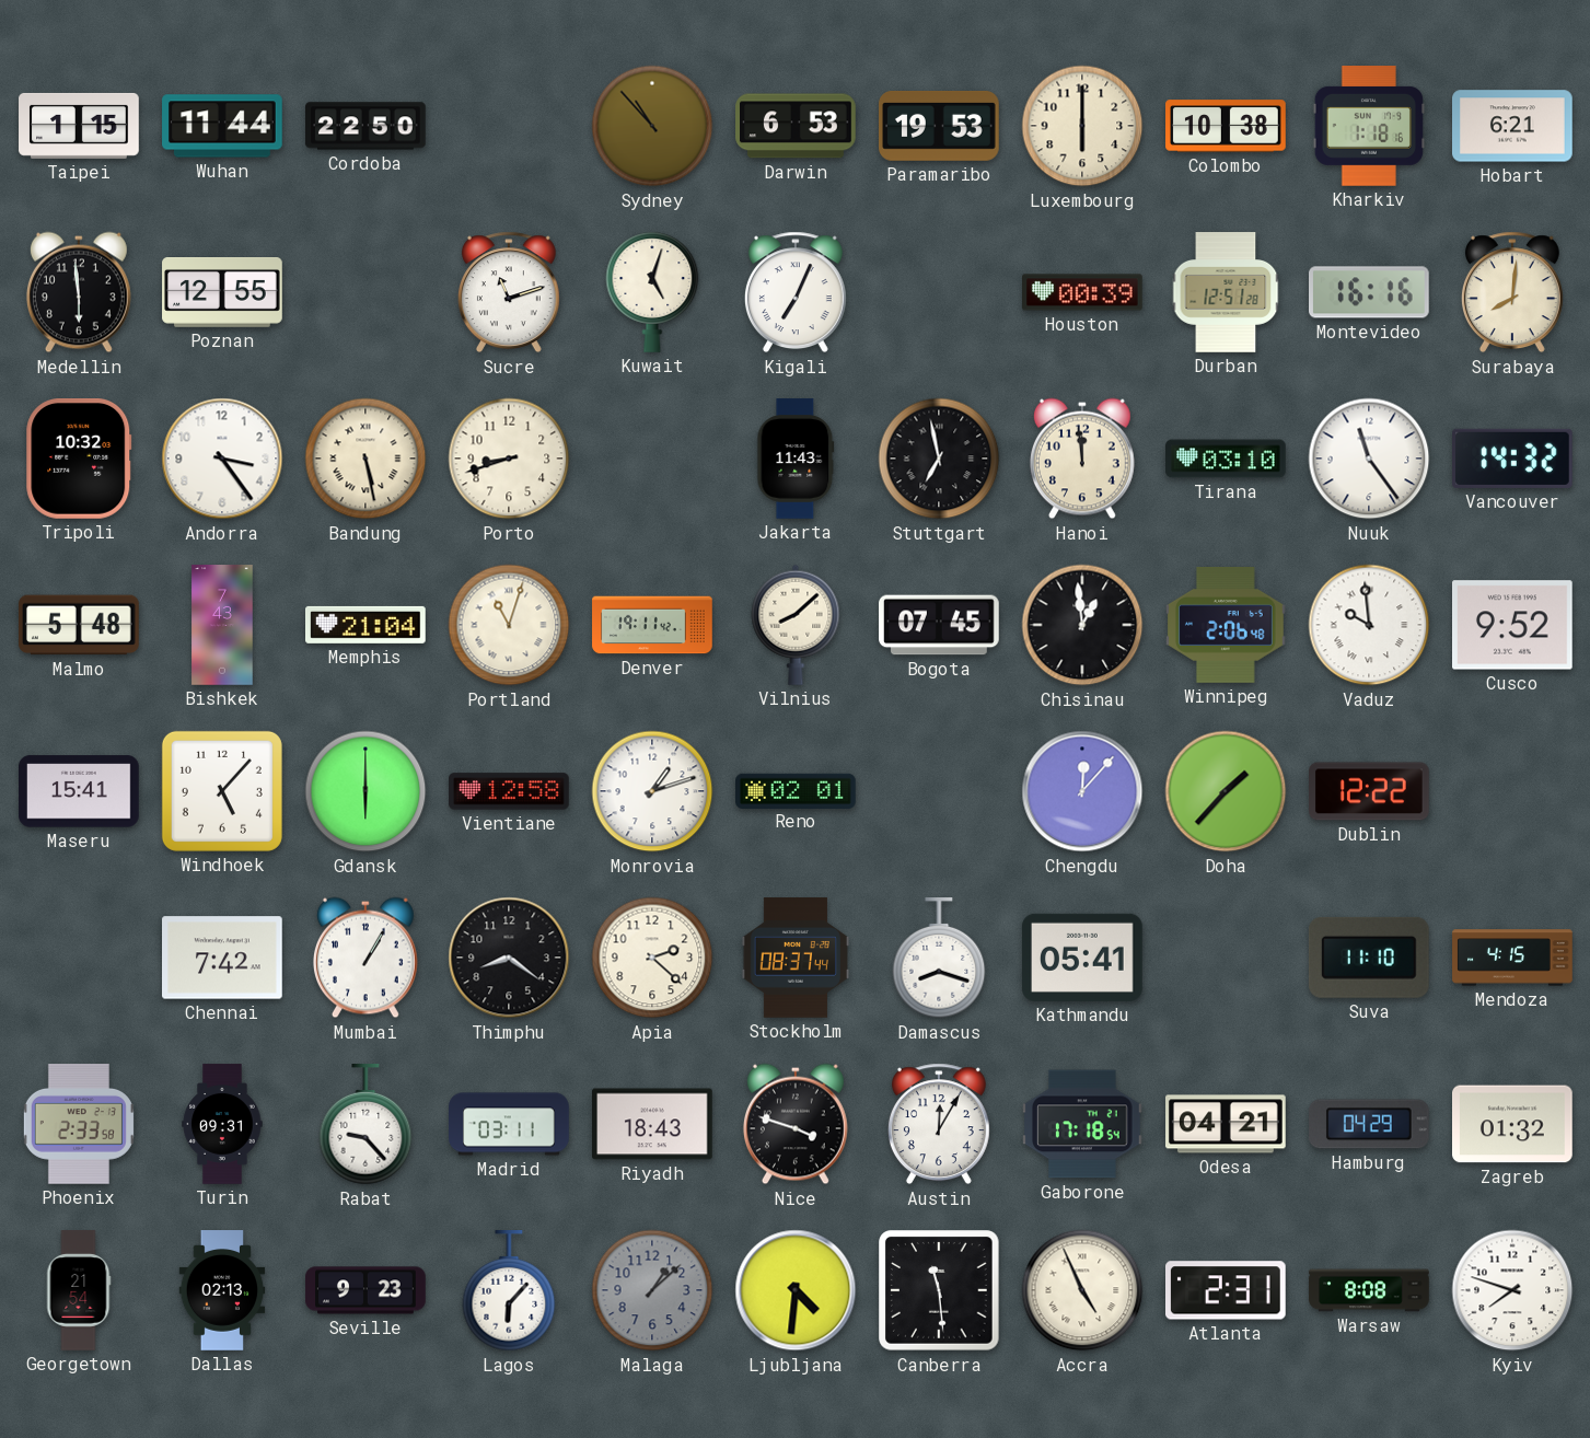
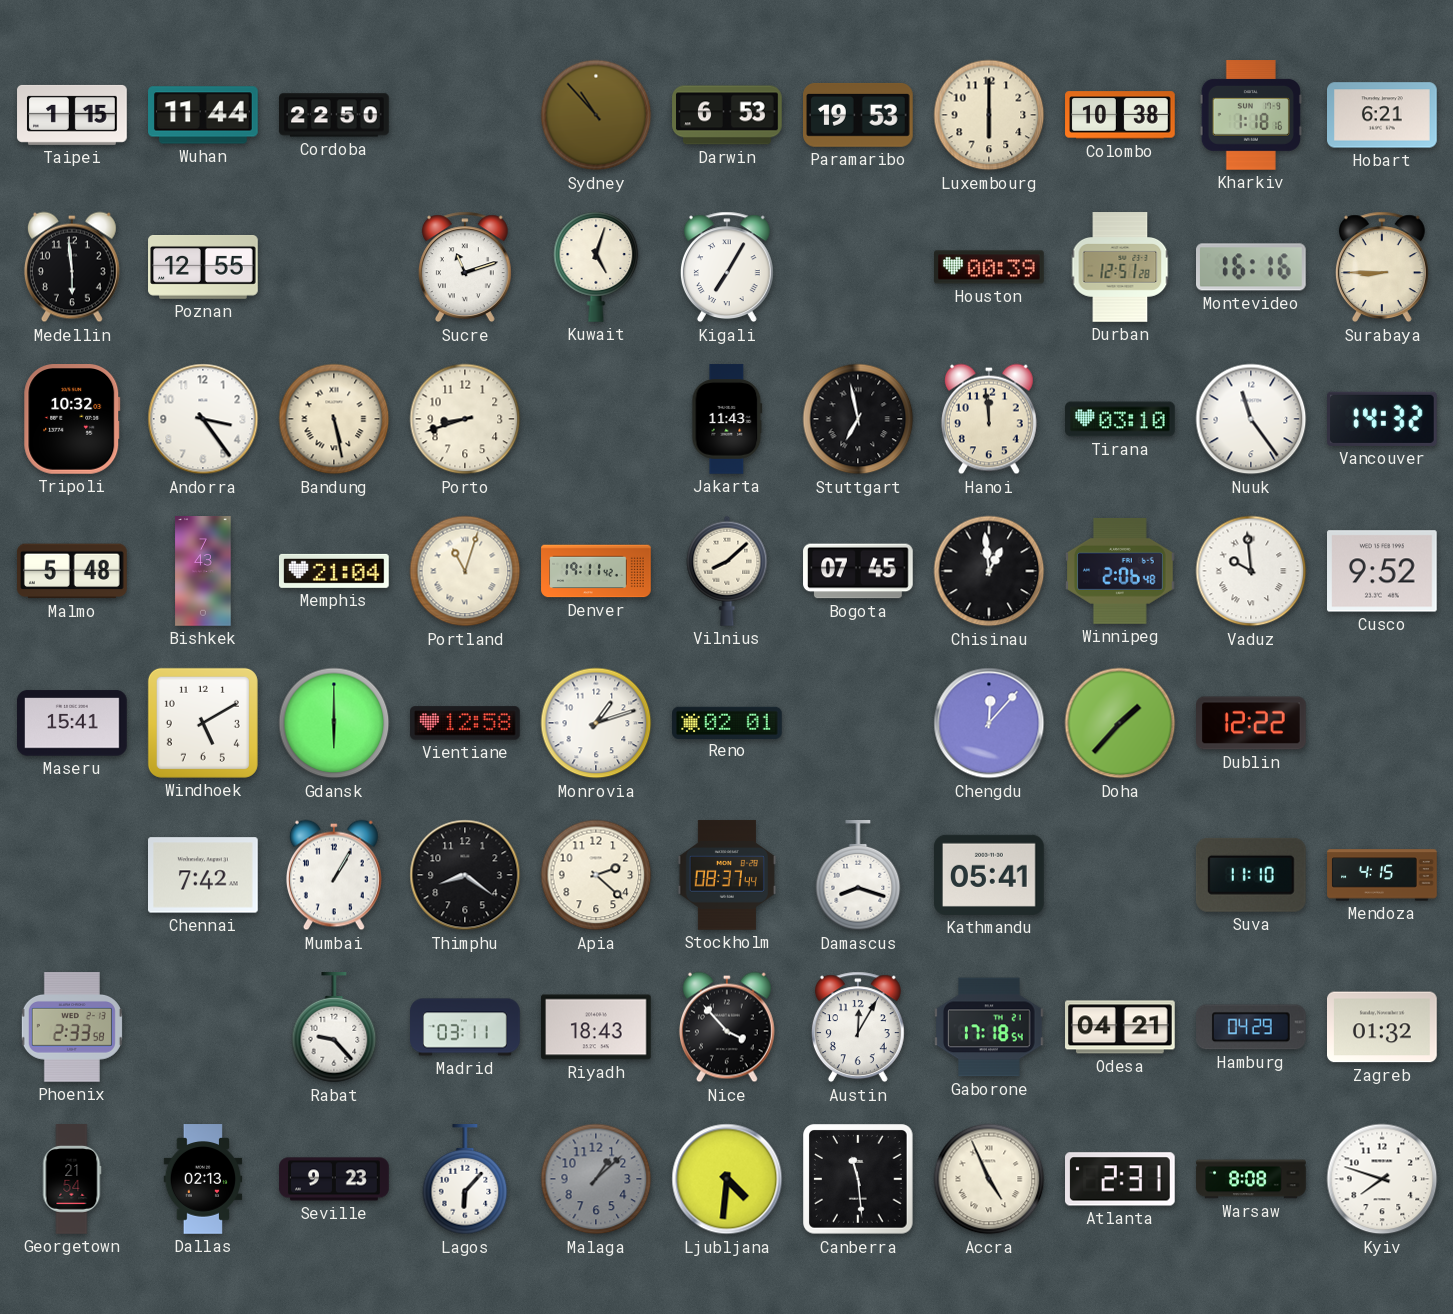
Kigali: 7:04 -> 7:05
Surabaya: 8:01 -> 8:45
Windhoek: 5:07 -> 5:10
Turin: 09:31 -> none
Nice: 3:48 -> 3:53
